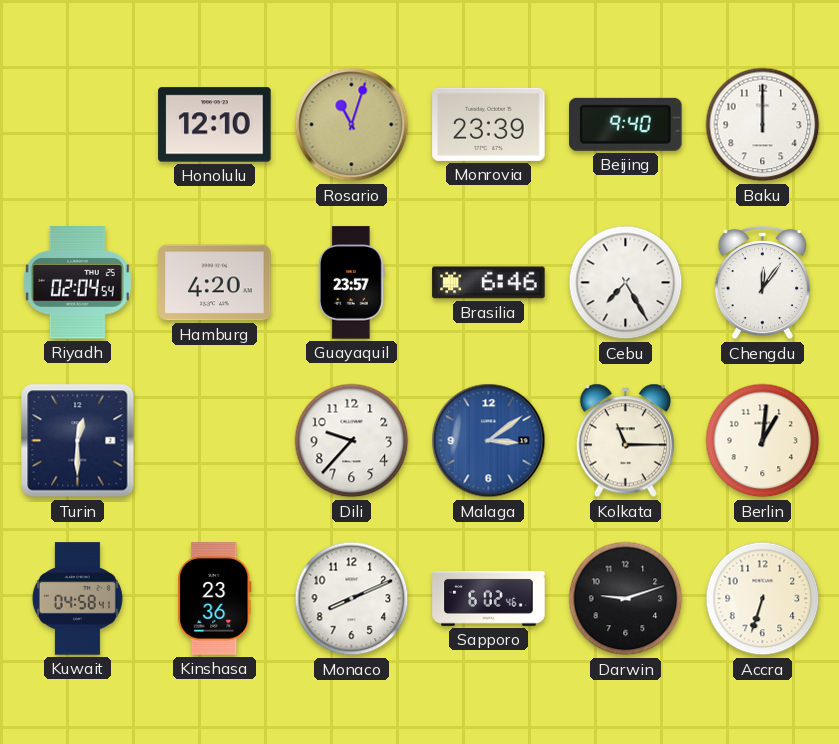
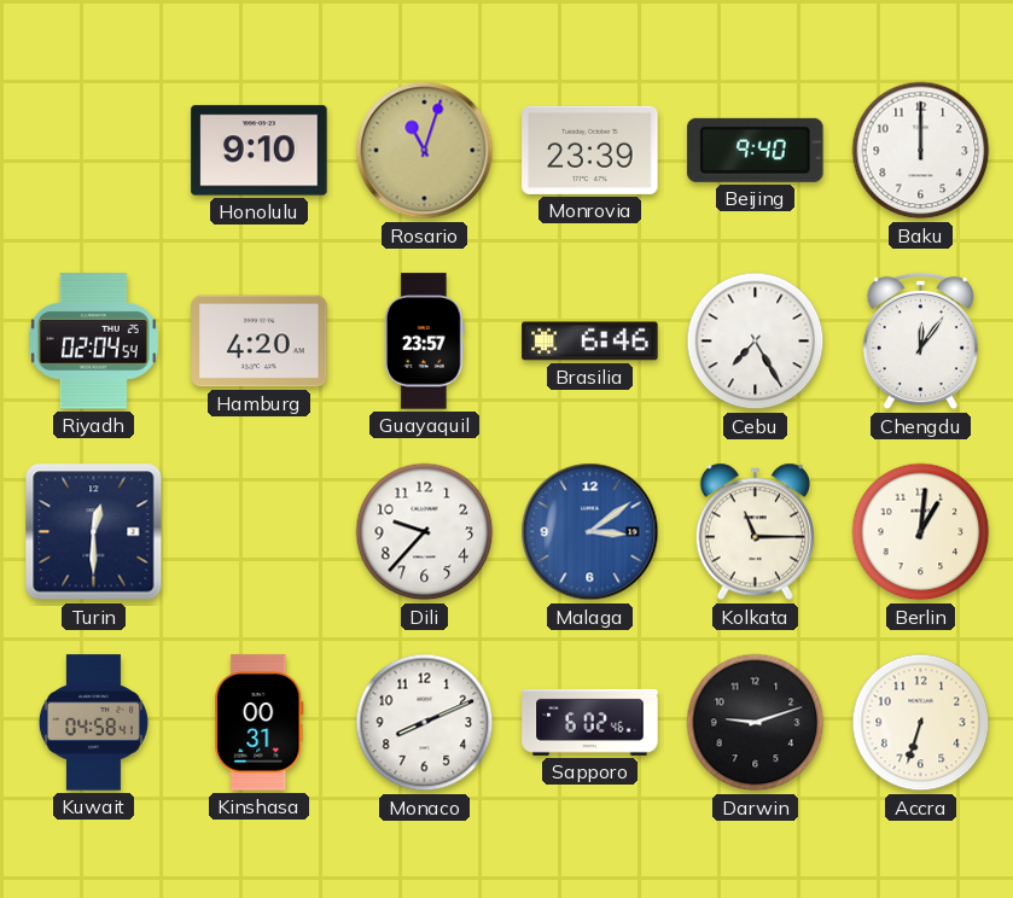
Honolulu: 12:10 -> 9:10
Kinshasa: 23:36 -> 00:31
